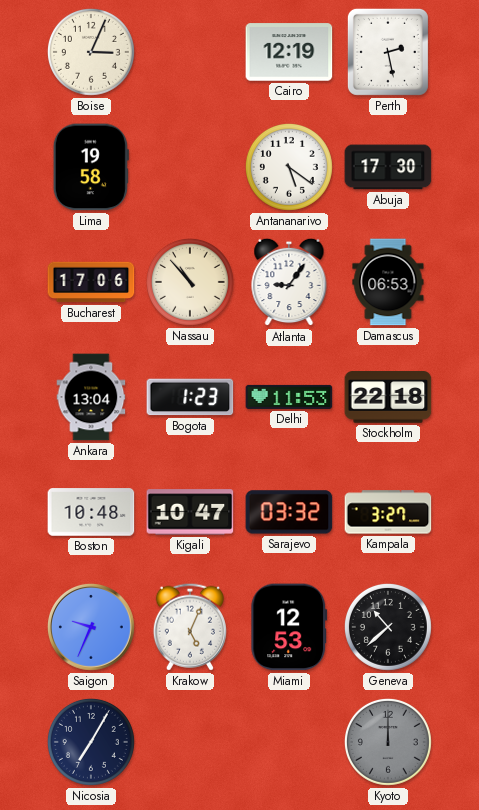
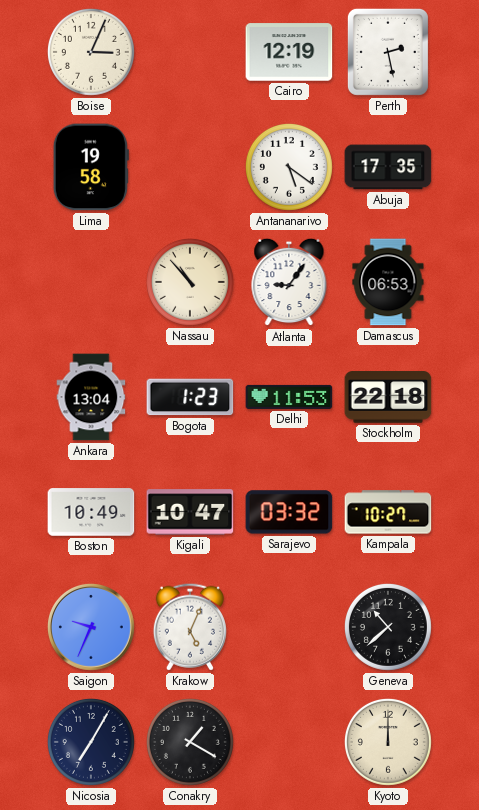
Abuja: 17:30 -> 17:35
Bucharest: 17:06 -> none
Boston: 10:48 -> 10:49
Kampala: 3:27 -> 10:27
Miami: 12:53 -> none
Conakry: none -> 1:20
Kyoto dial: grey -> cream
